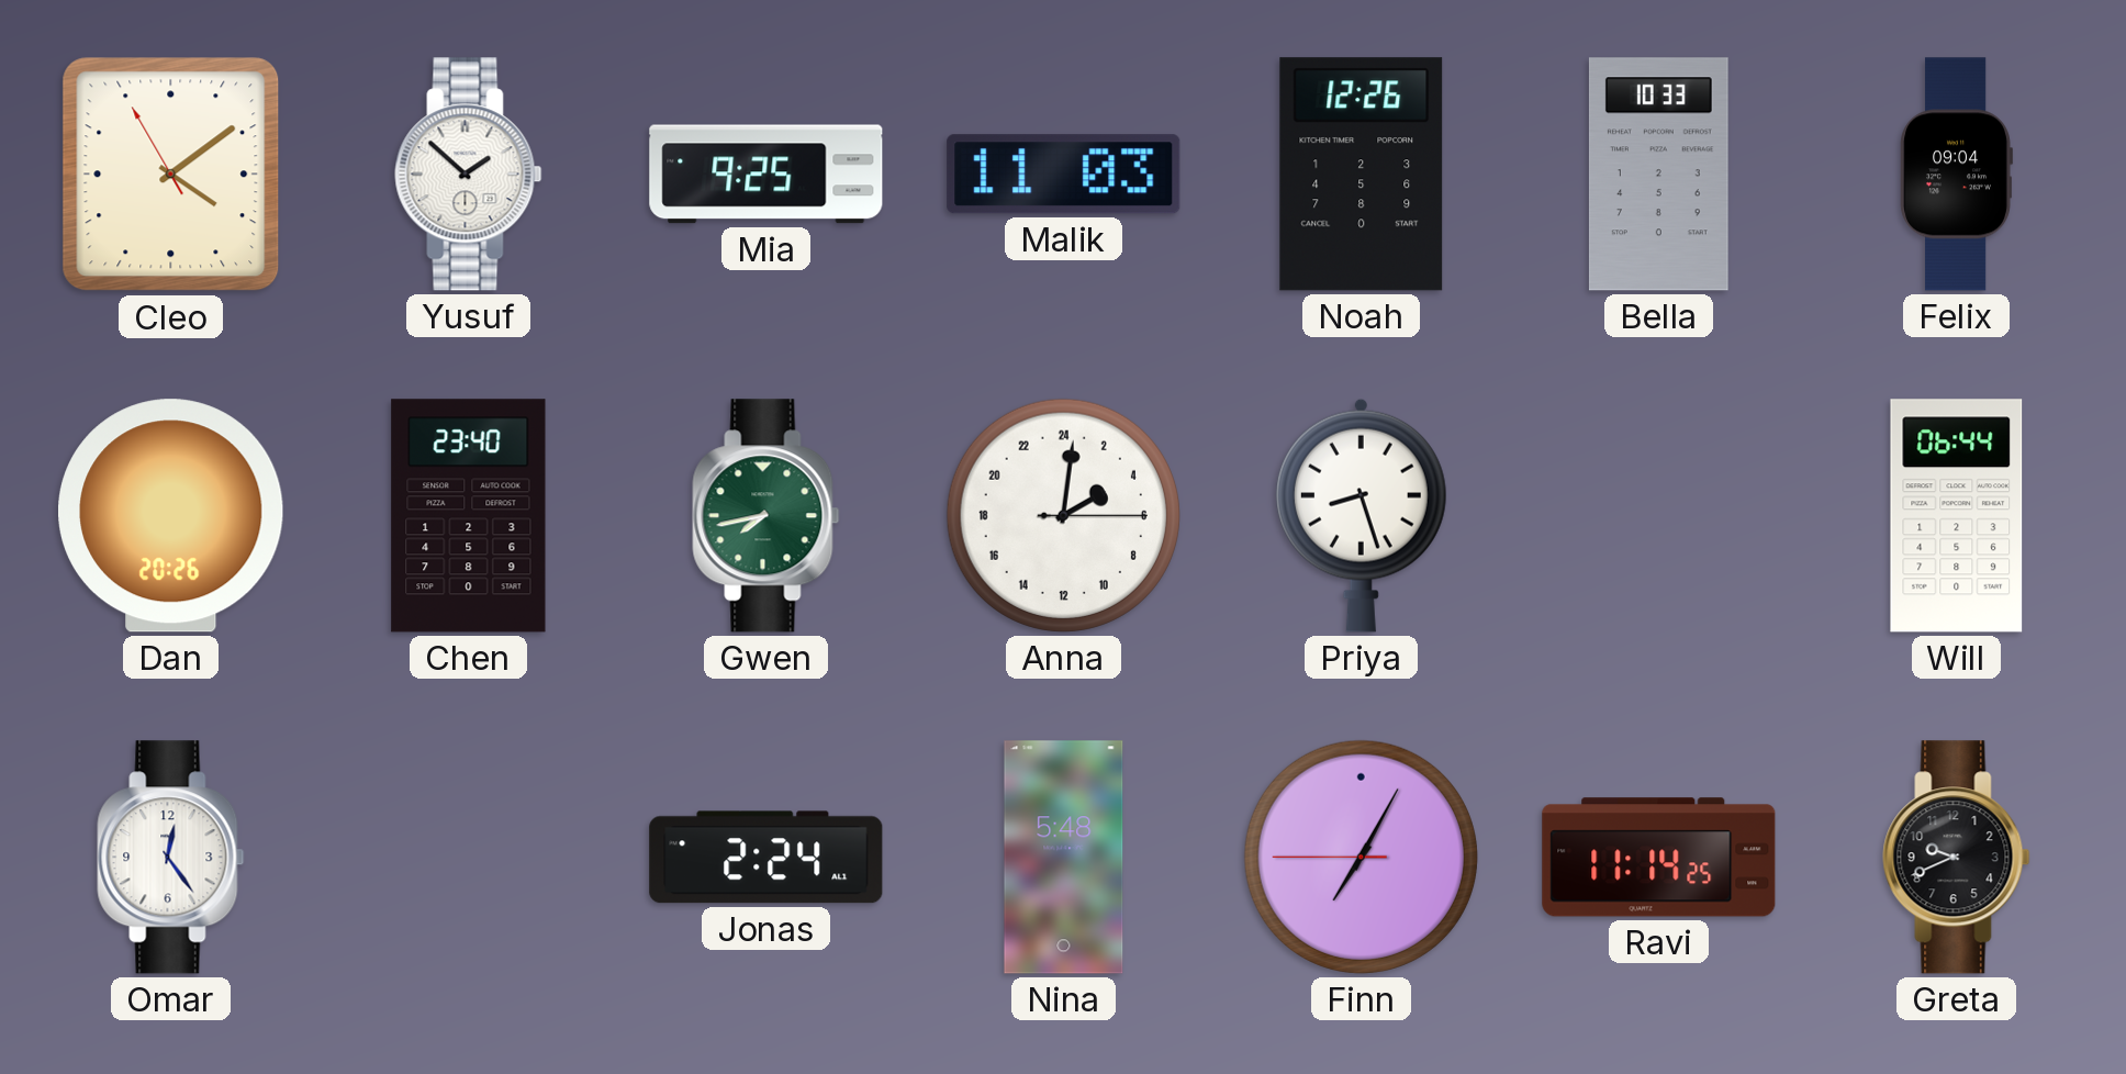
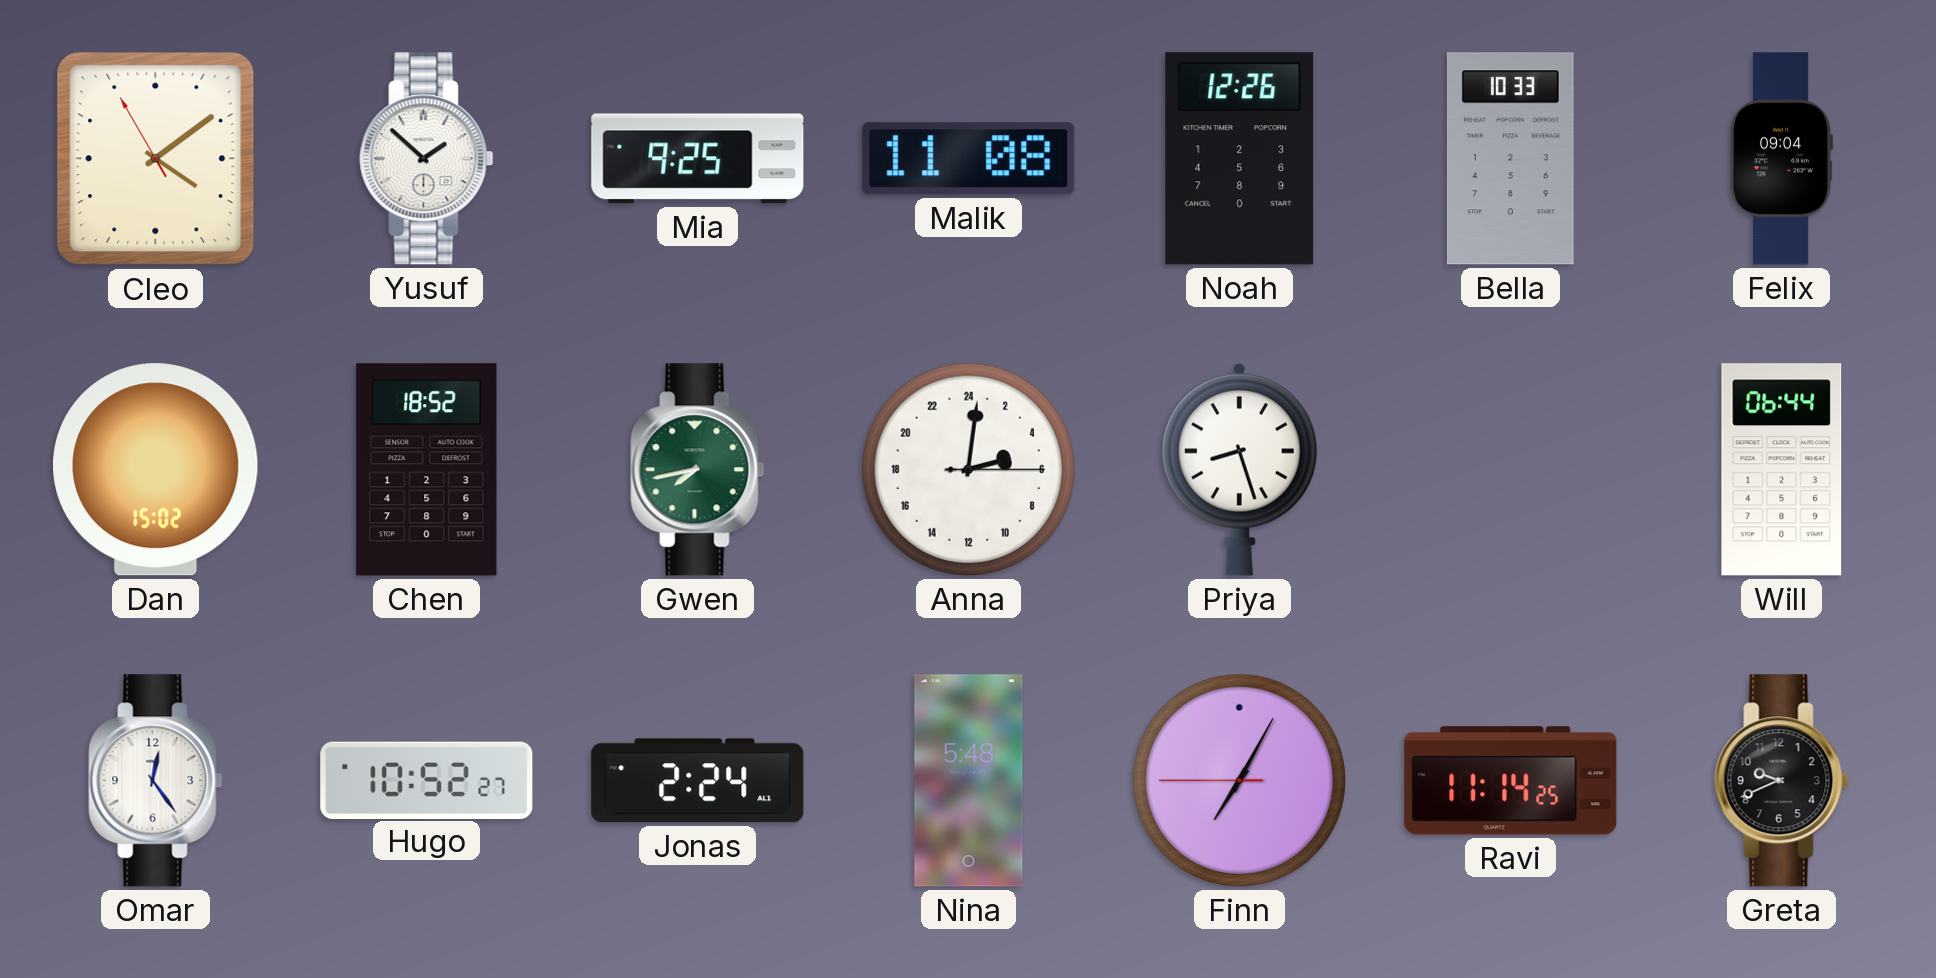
Malik: 11:03 -> 11:08
Dan: 20:26 -> 15:02
Chen: 23:40 -> 18:52
Anna: 4:01 -> 5:01
Hugo: none -> 10:52
